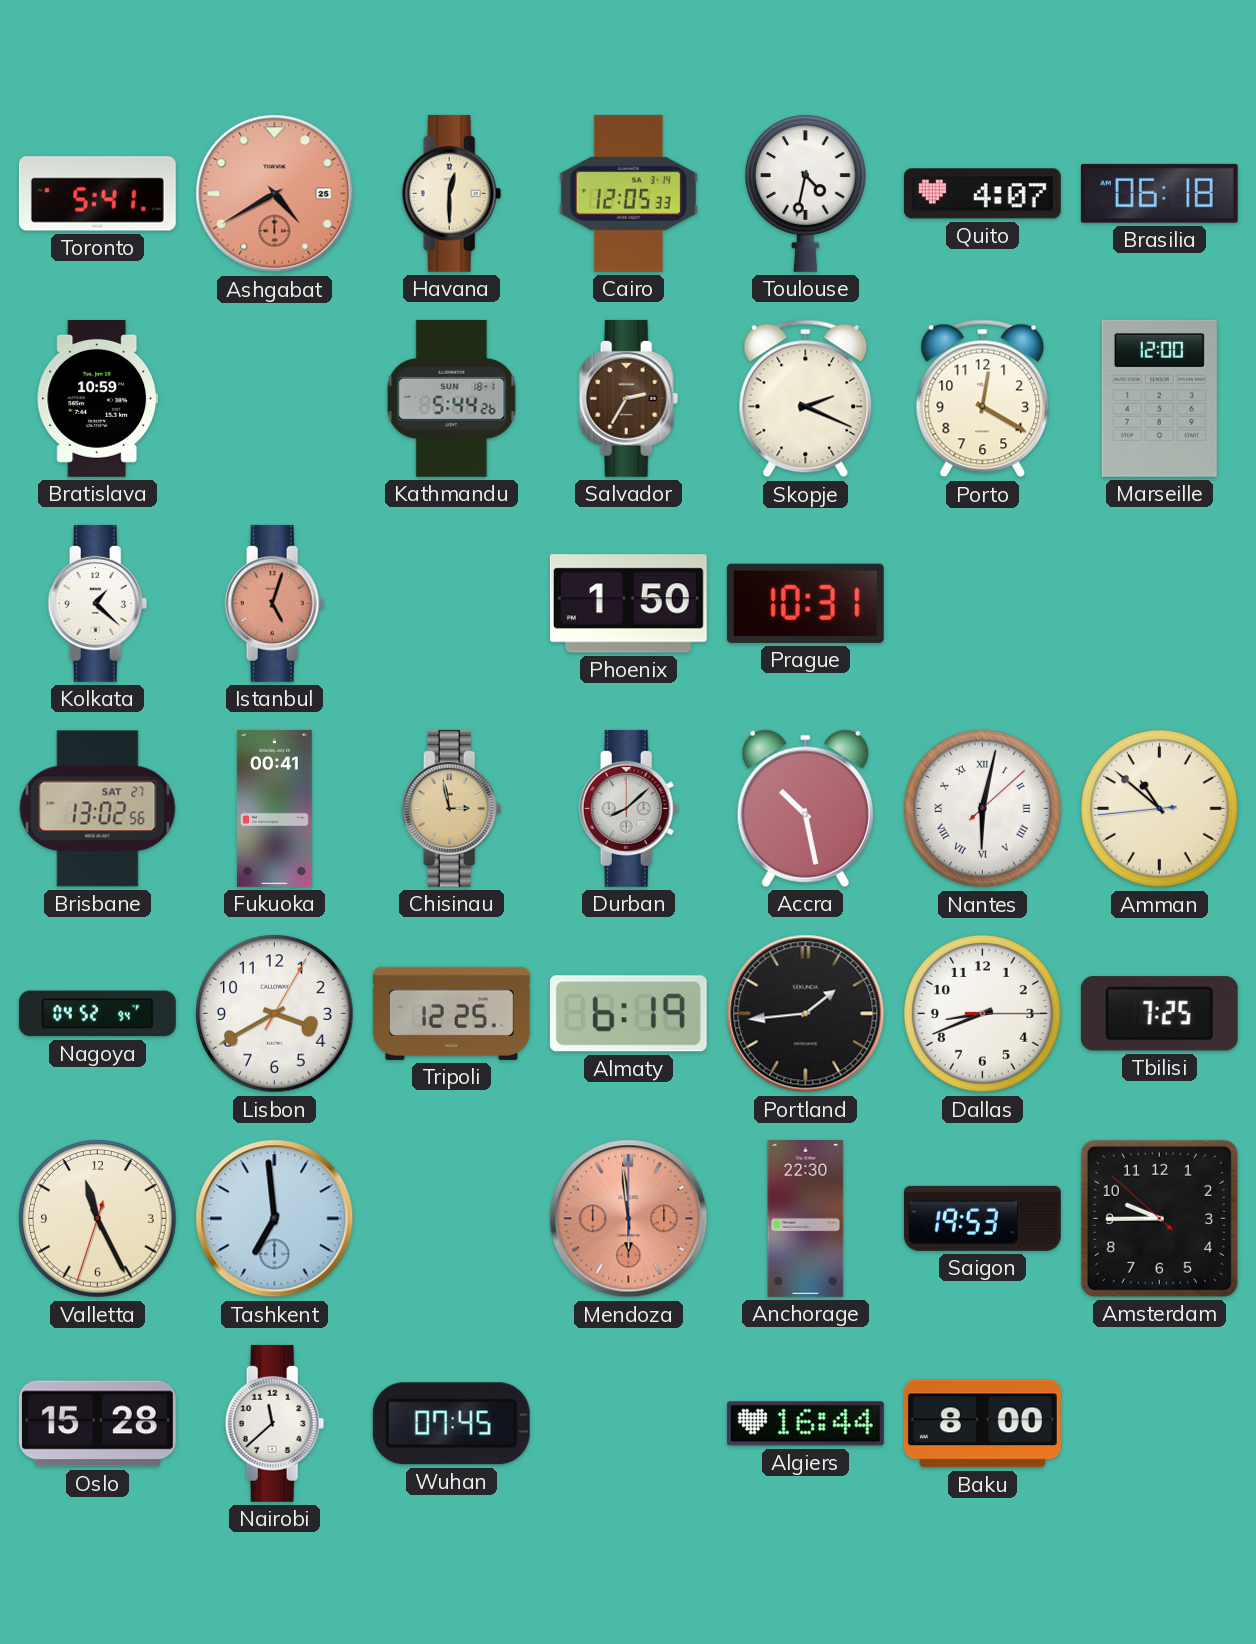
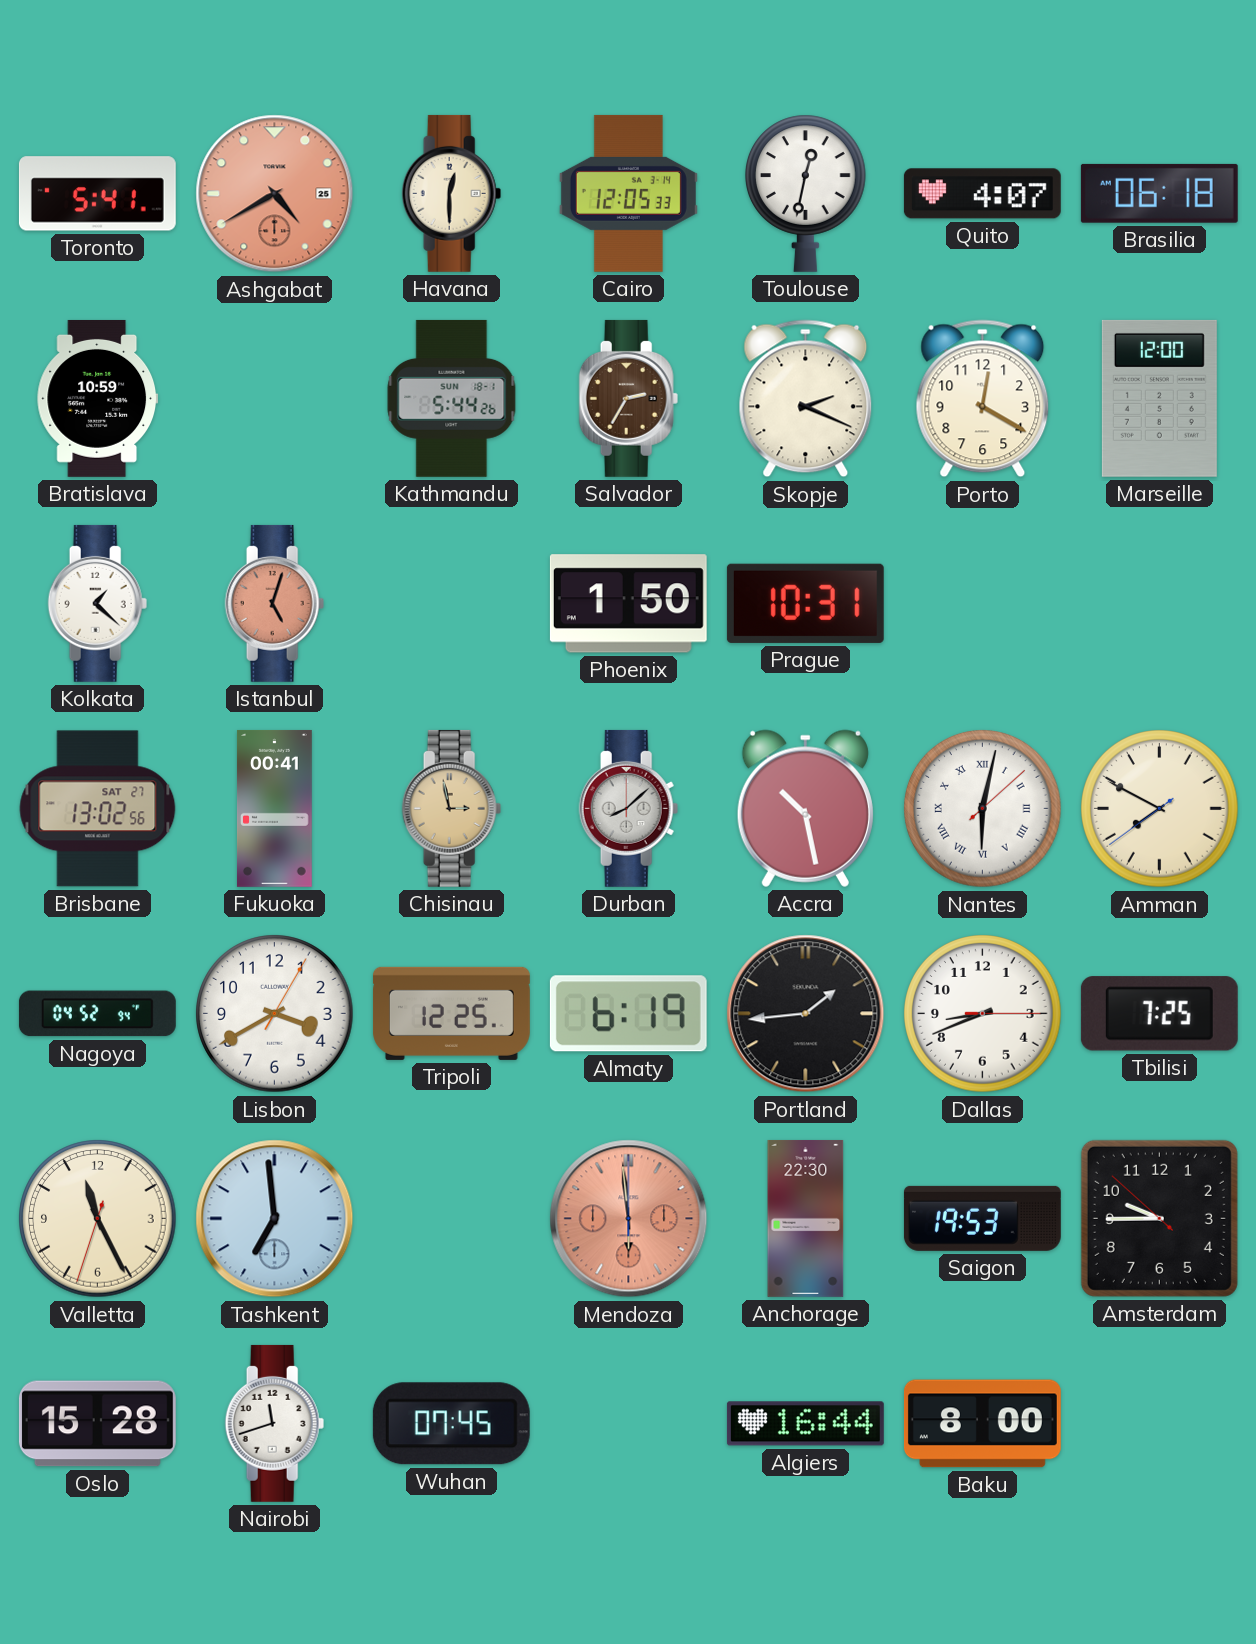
Toulouse: 4:32 -> 12:32
Amman: 10:51 -> 7:49
Nairobi: 11:38 -> 11:42
